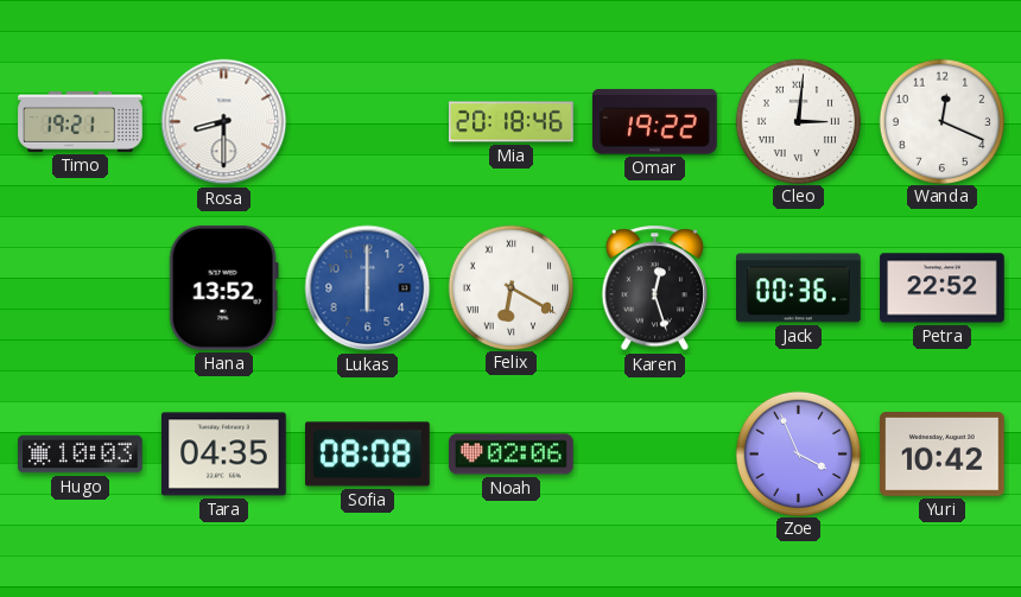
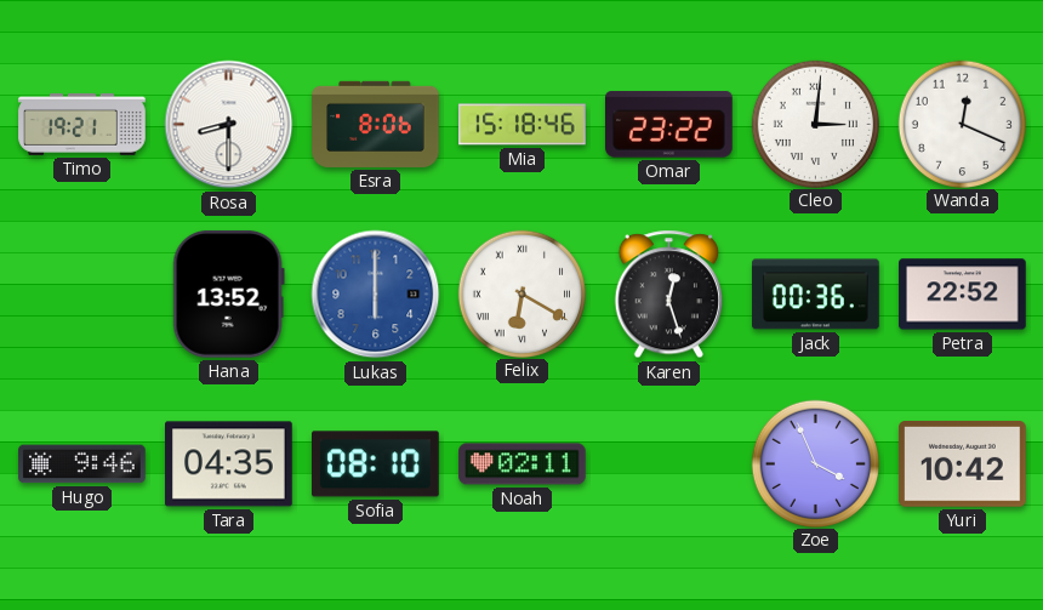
Esra: none -> 8:06
Mia: 20:18 -> 15:18
Omar: 19:22 -> 23:22
Hugo: 10:03 -> 9:46
Sofia: 08:08 -> 08:10
Noah: 02:06 -> 02:11
